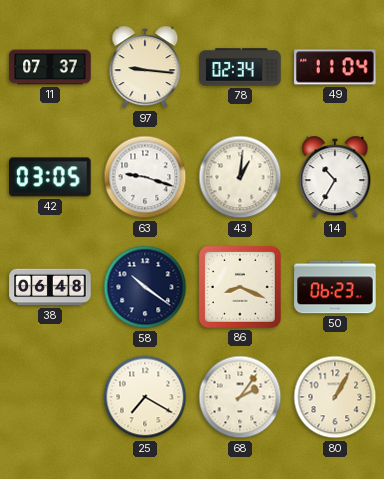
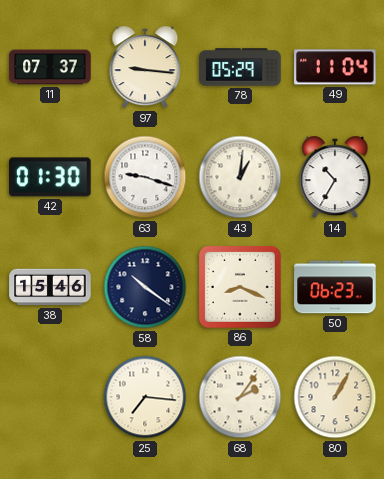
78: 02:34 -> 05:29
42: 03:05 -> 01:30
38: 06:48 -> 15:46
25: 7:20 -> 7:16
